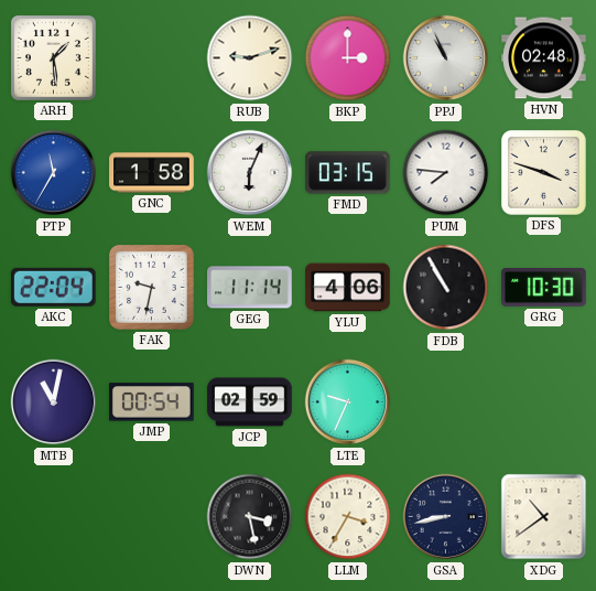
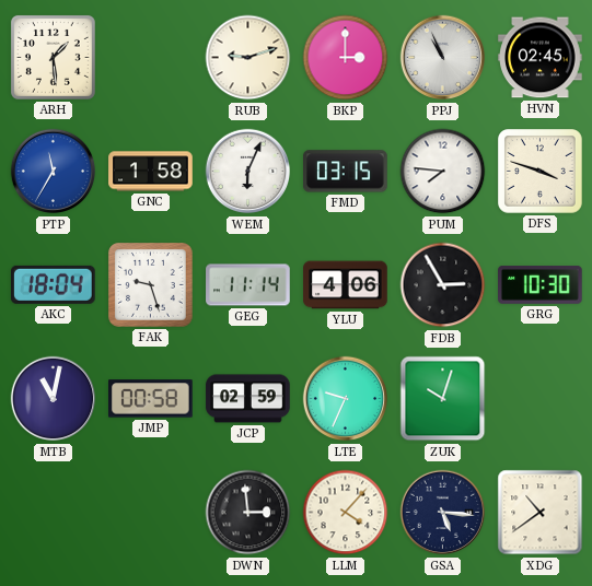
HVN: 02:48 -> 02:45
AKC: 22:04 -> 18:04
FAK: 9:32 -> 9:27
FDB: 10:55 -> 2:55
JMP: 00:54 -> 00:58
ZUK: none -> 10:03
DWN: 3:28 -> 2:59
LLM: 3:35 -> 4:07
GSA: 8:43 -> 5:16
